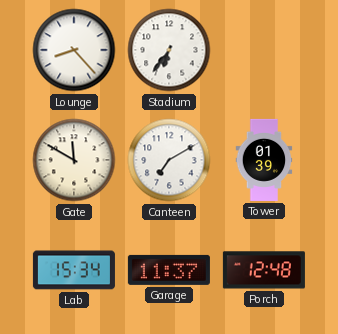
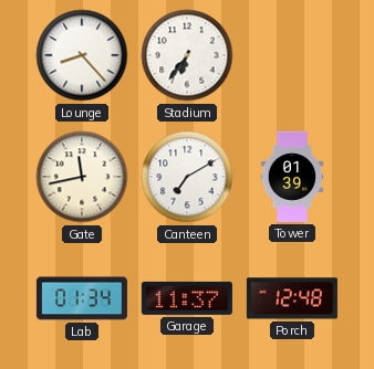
Gate: 11:50 -> 11:43
Lab: 15:34 -> 01:34
